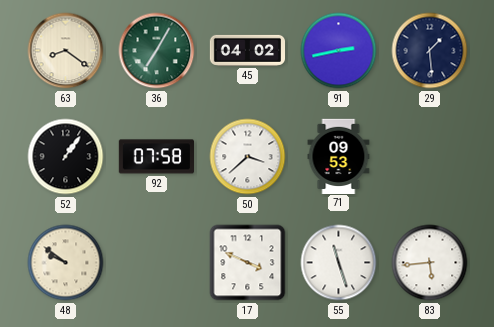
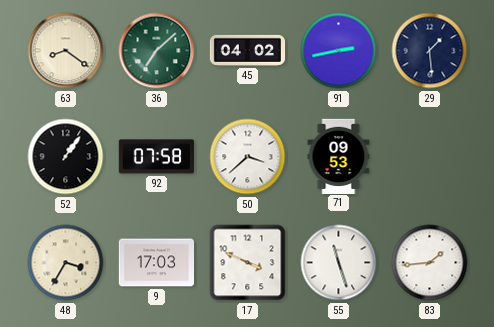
36: 7:05 -> 7:08
48: 9:51 -> 3:35
9: none -> 17:03
83: 5:44 -> 1:44
